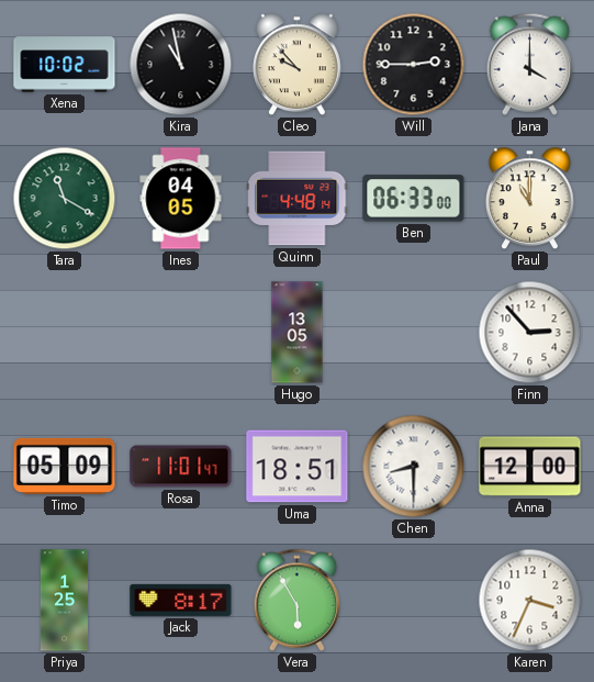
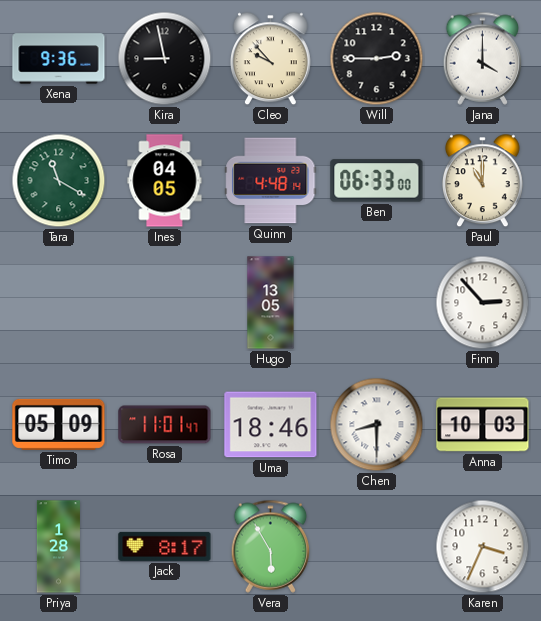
Xena: 10:02 -> 9:36
Kira: 10:58 -> 8:58
Uma: 18:51 -> 18:46
Anna: 12:00 -> 10:03
Priya: 1:25 -> 1:28
